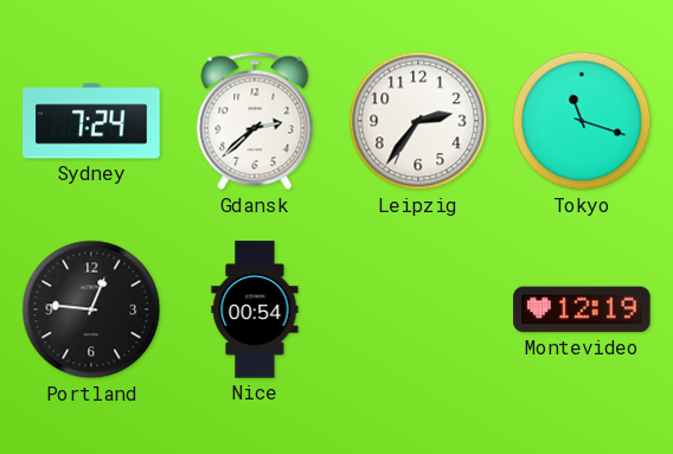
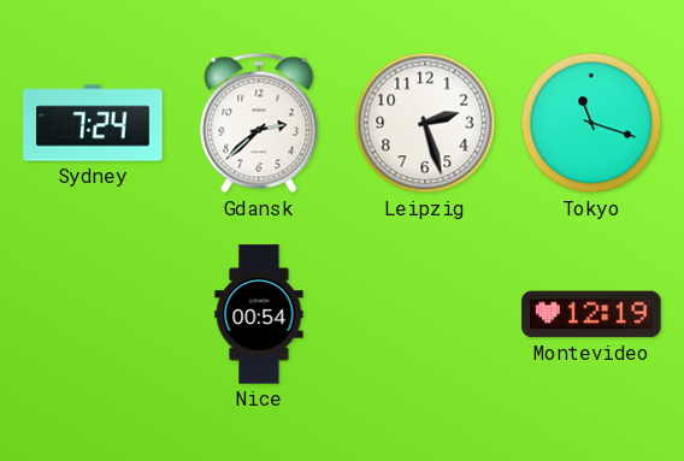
Leipzig: 2:36 -> 2:27
Portland: 12:46 -> none
